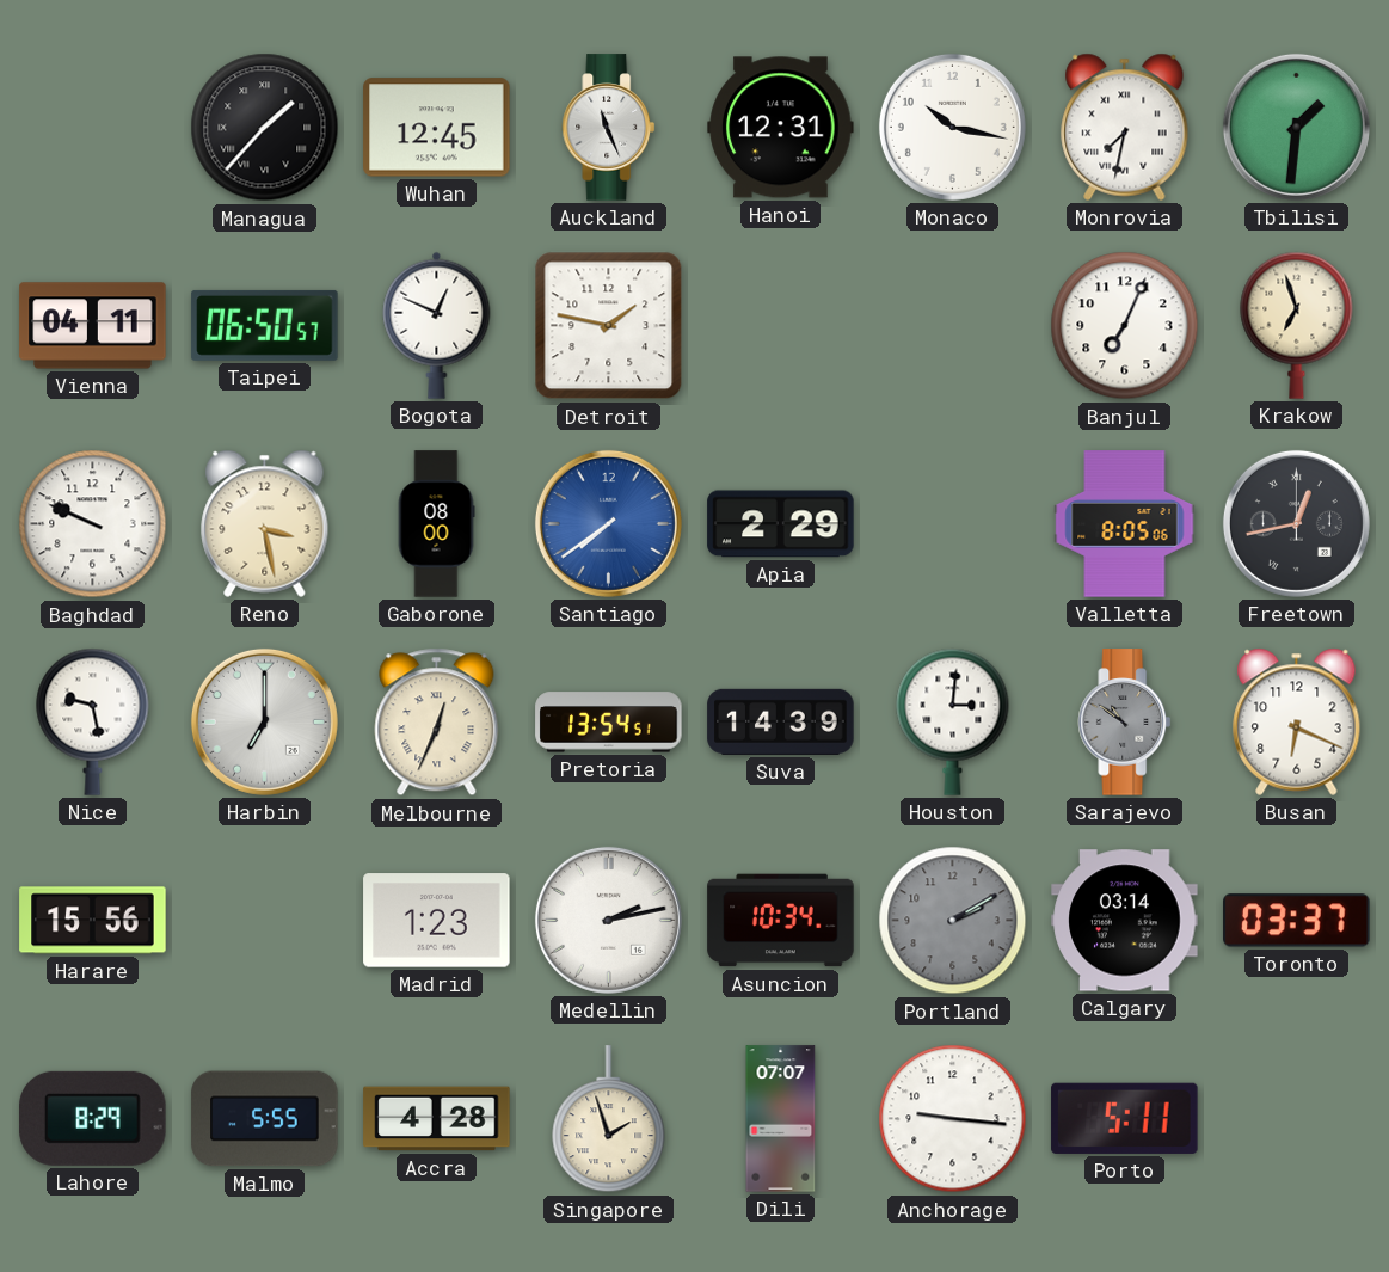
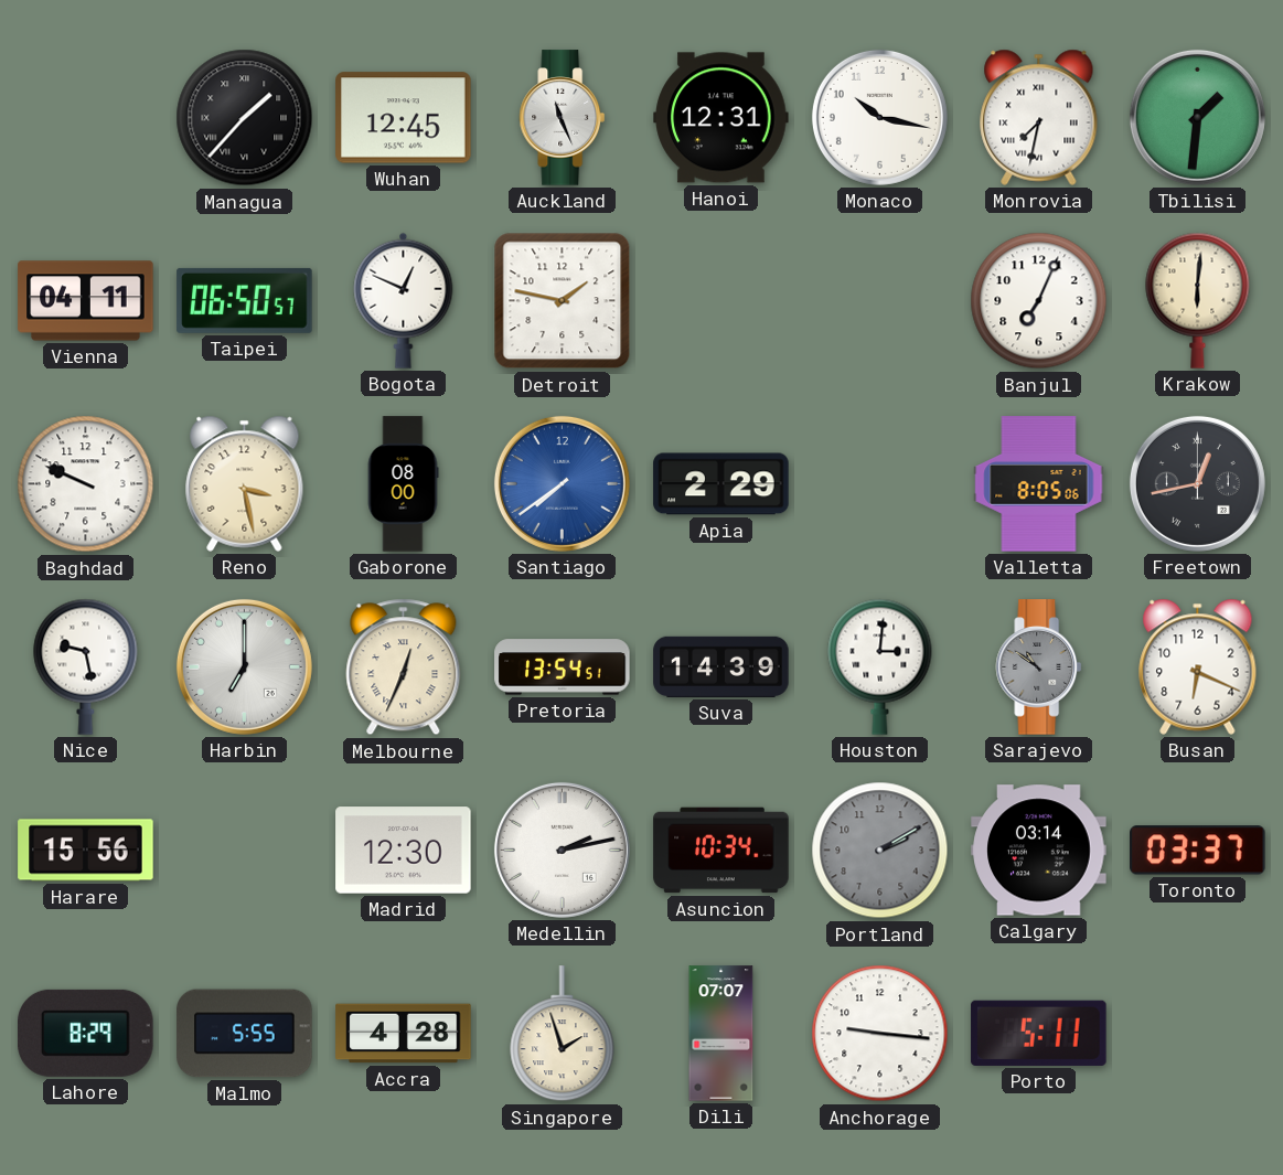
Krakow: 6:57 -> 6:01
Madrid: 1:23 -> 12:30
